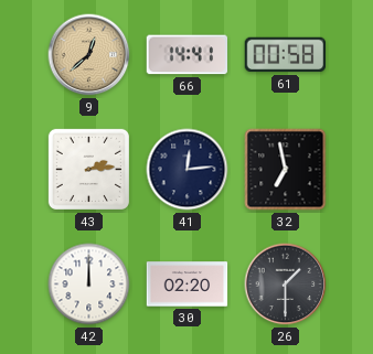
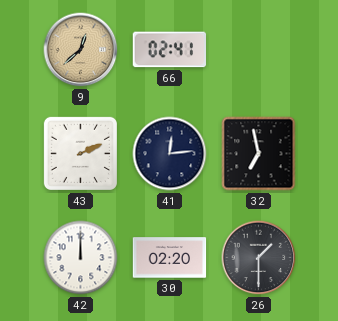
66: 14:41 -> 02:41
61: 00:58 -> none
43: 2:14 -> 2:11
